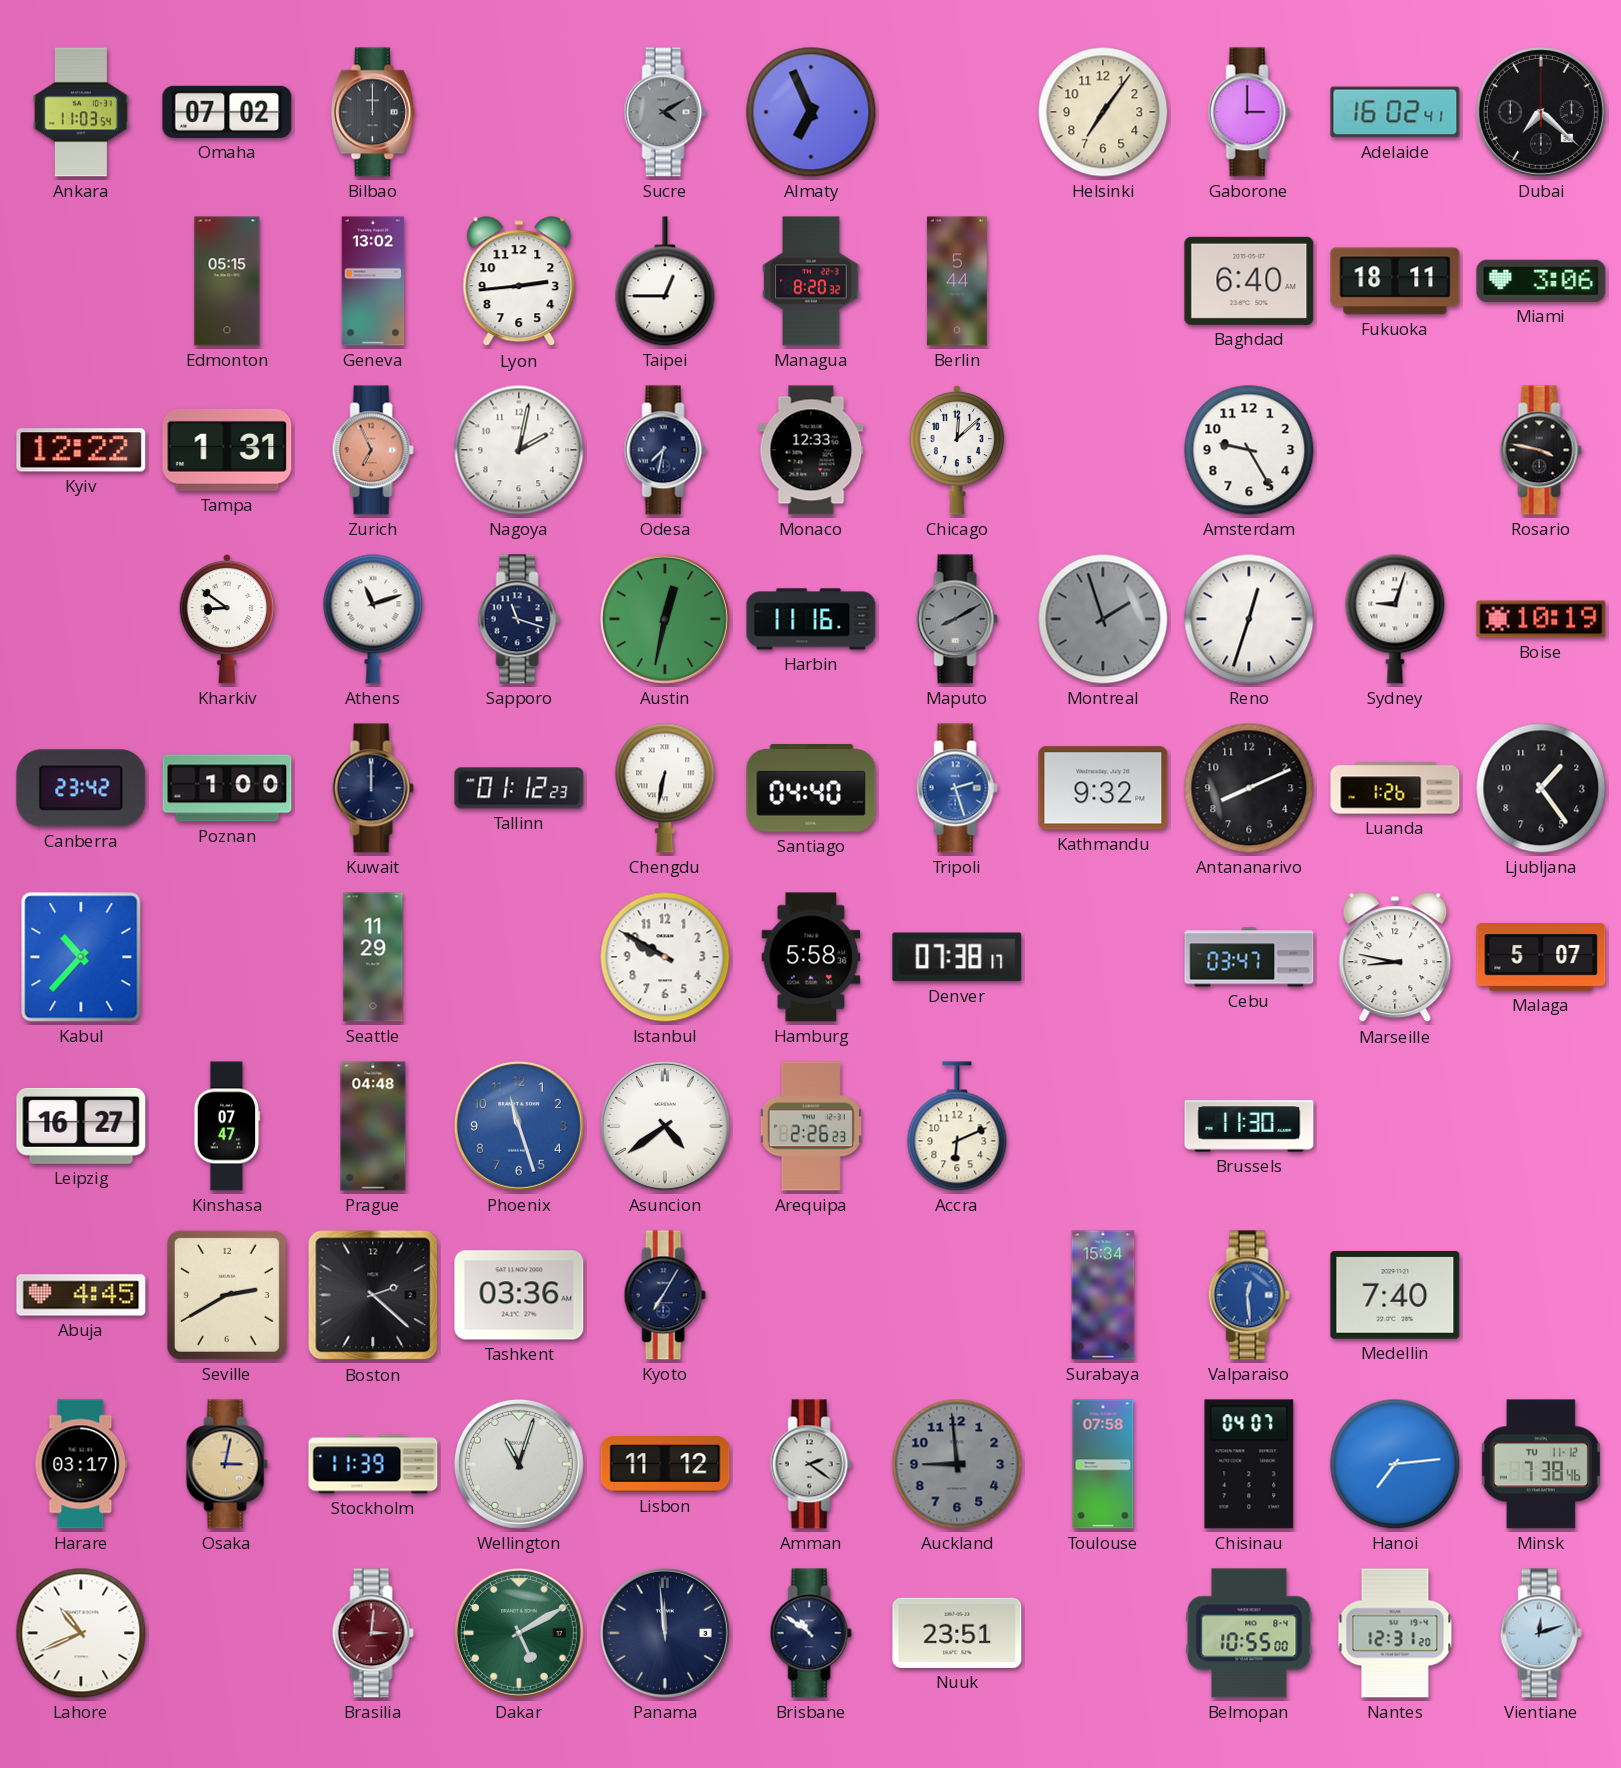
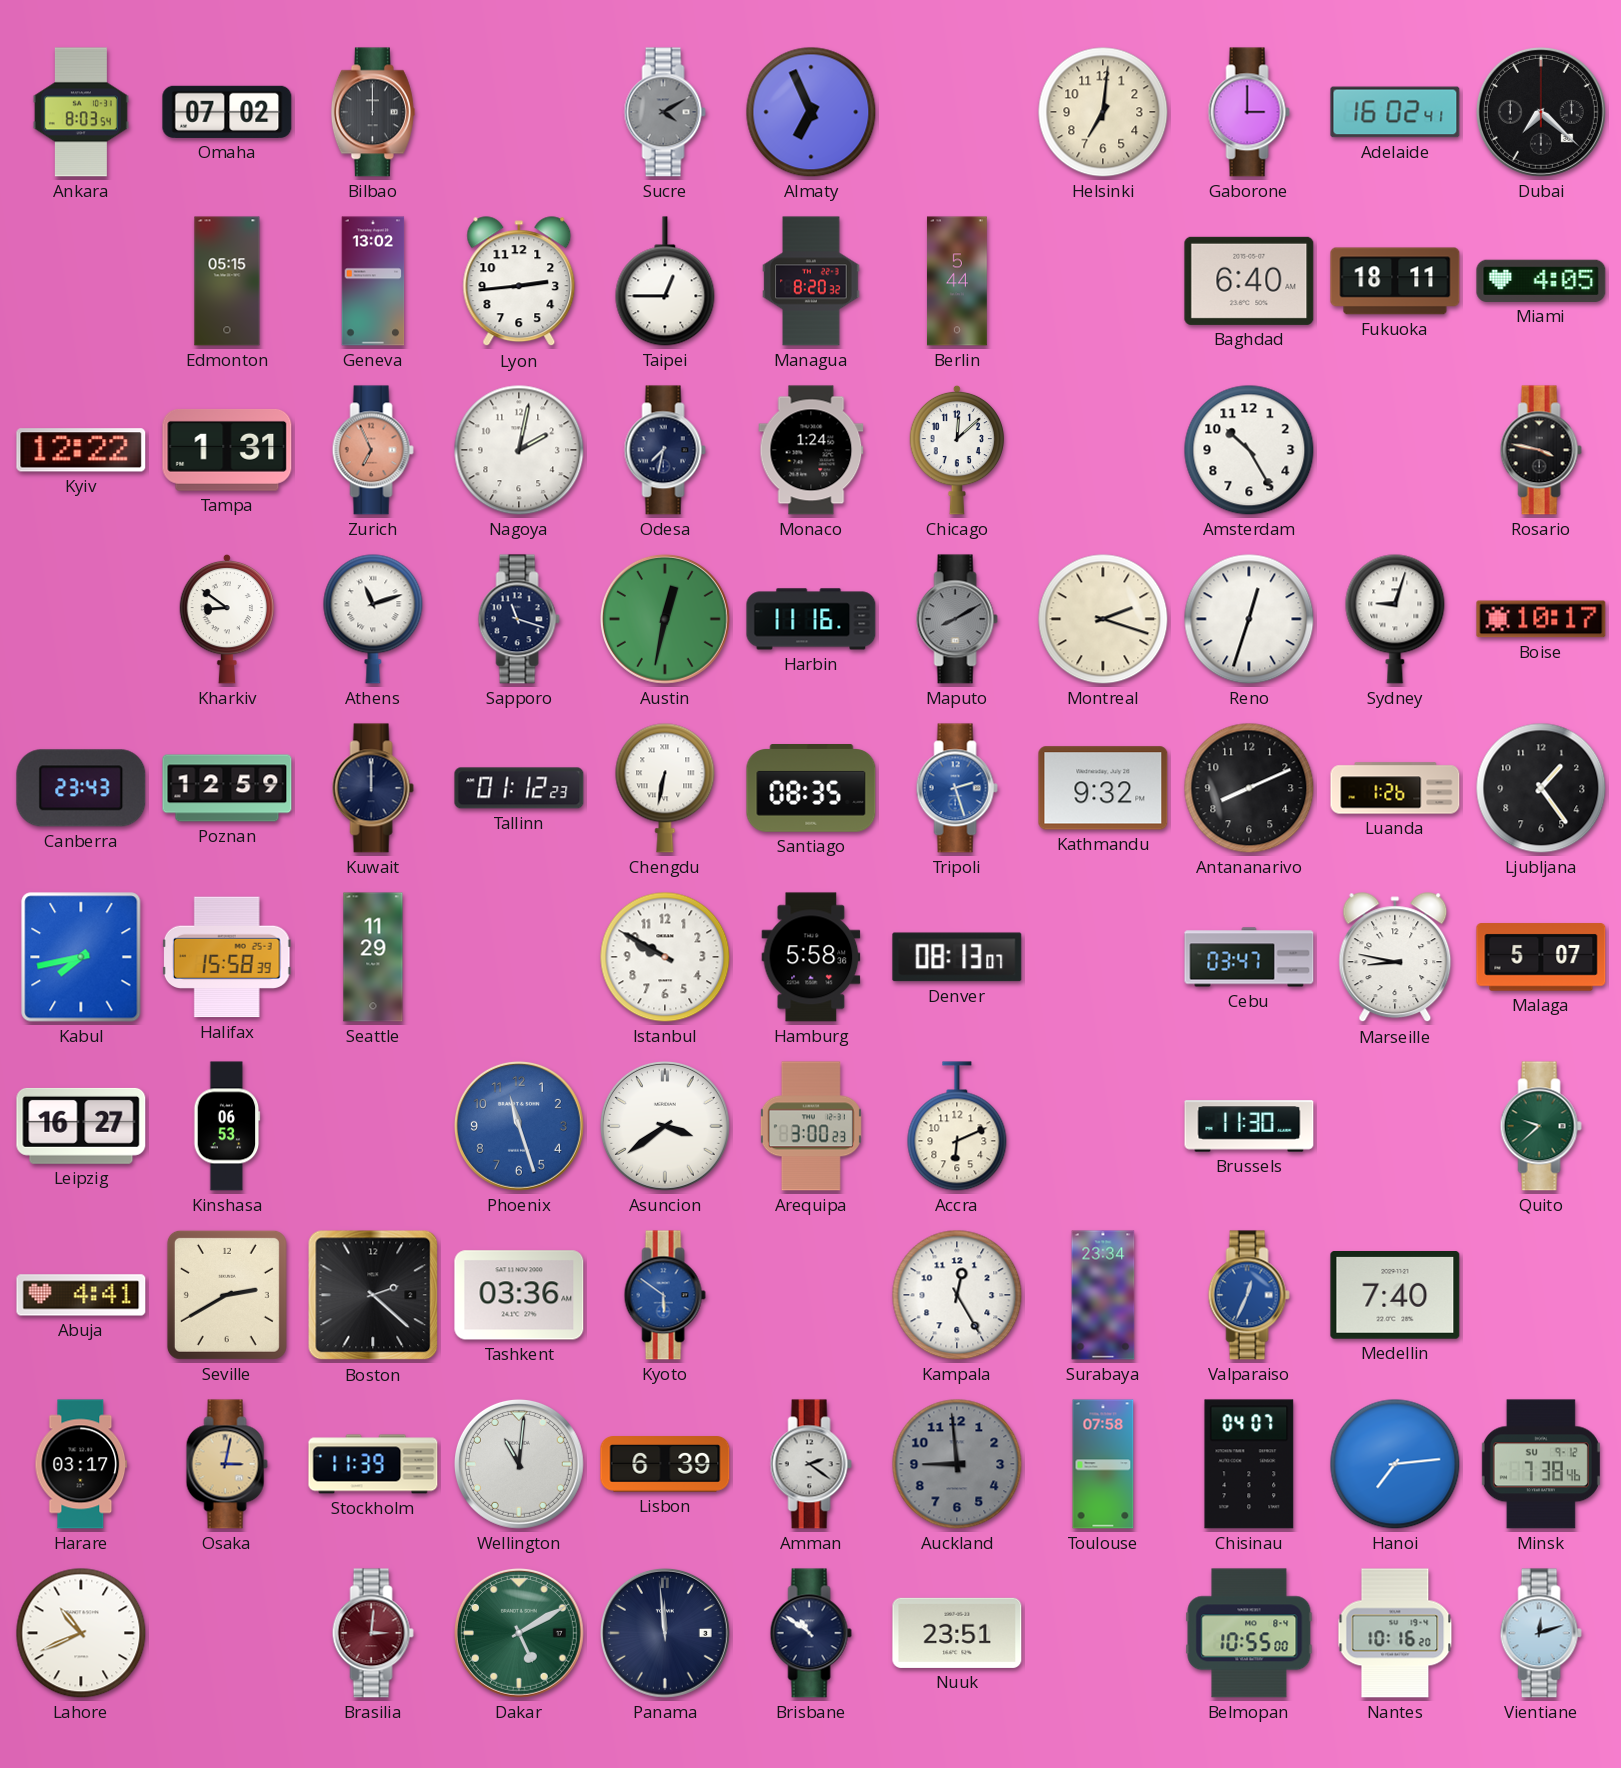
Ankara: 11:03 -> 8:03
Helsinki: 7:06 -> 7:01
Miami: 3:06 -> 4:05
Monaco: 12:33 -> 1:24
Amsterdam: 9:25 -> 10:25
Montreal: 1:57 -> 2:18
Montreal dial: grey -> cream
Boise: 10:19 -> 10:17
Canberra: 23:42 -> 23:43
Poznan: 1:00 -> 12:59
Santiago: 04:40 -> 08:35
Kabul: 10:37 -> 7:43
Halifax: none -> 15:58
Denver: 07:38 -> 08:13
Kinshasa: 07:47 -> 06:53
Prague: 04:48 -> none
Asuncion: 4:39 -> 3:39
Arequipa: 2:26 -> 3:00
Quito: none -> 9:38
Abuja: 4:45 -> 4:41
Kyoto: 7:05 -> 5:51
Kyoto dial: navy -> blue
Kampala: none -> 12:25
Surabaya: 15:34 -> 23:34
Valparaiso: 12:29 -> 12:34
Wellington: 11:03 -> 11:01
Lisbon: 11:12 -> 6:39
Minsk date: TU 11-12 -> SU 9-12
Nantes: 12:31 -> 10:16
